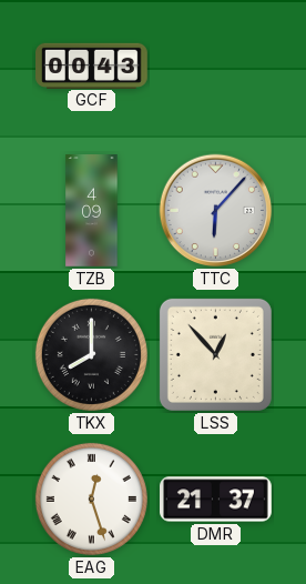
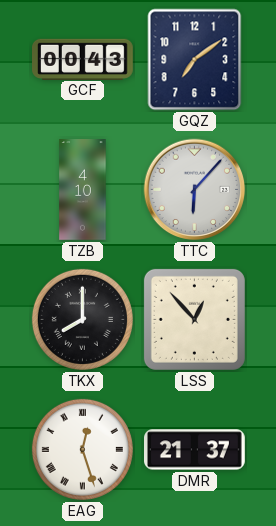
GQZ: none -> 7:09
TZB: 4:09 -> 4:10
